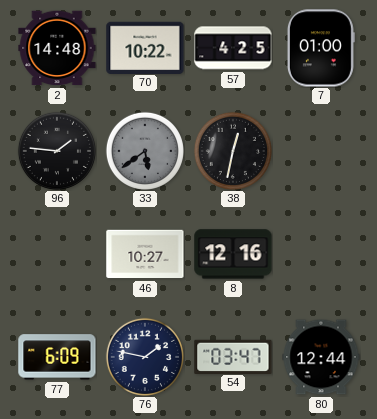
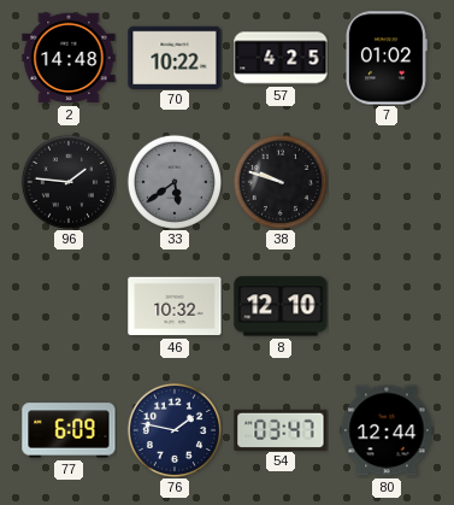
7: 01:00 -> 01:02
38: 12:32 -> 9:48
46: 10:27 -> 10:32
8: 12:16 -> 12:10
